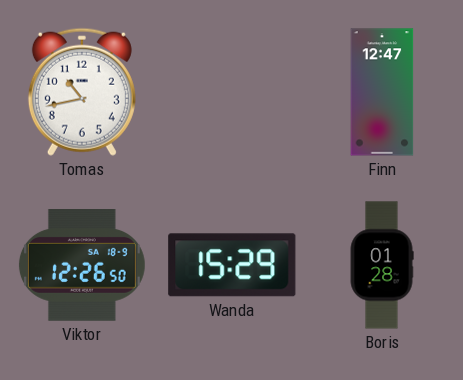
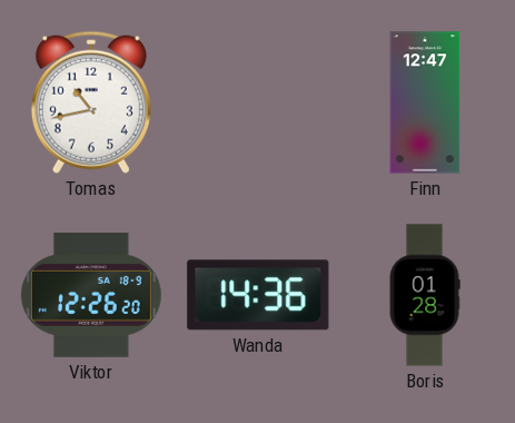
Viktor: 12:26:50 -> 12:26:20
Wanda: 15:29 -> 14:36
